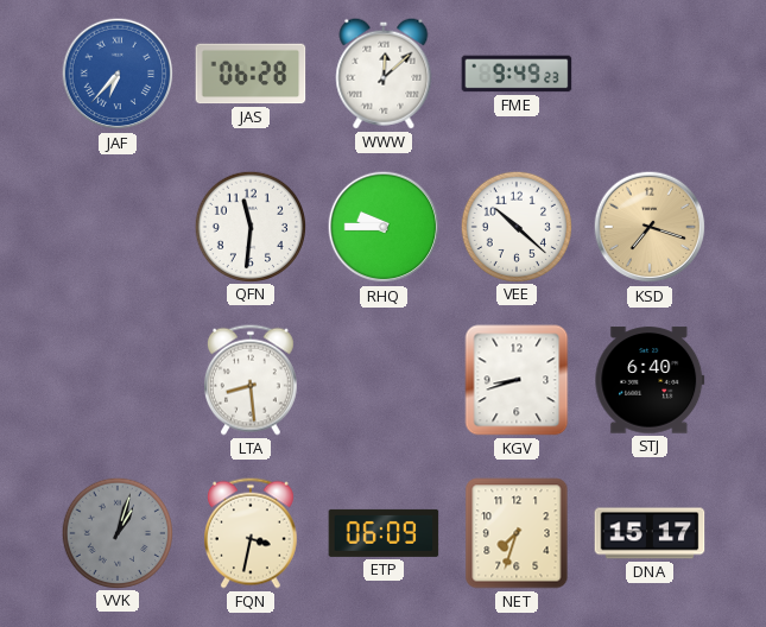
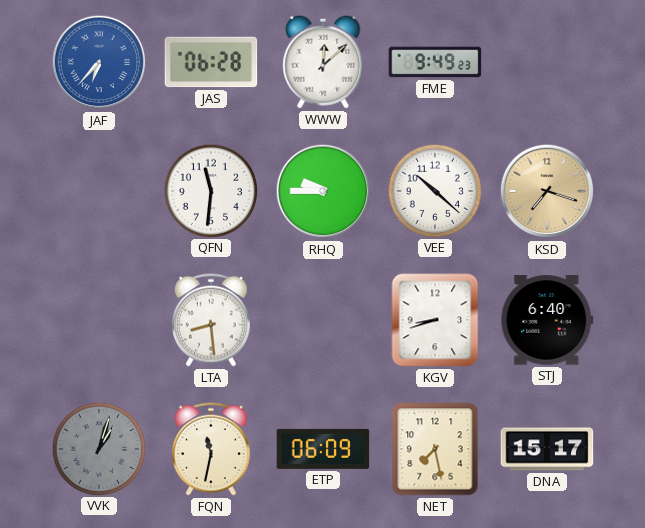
FQN: 3:32 -> 11:32
NET: 7:33 -> 7:28
